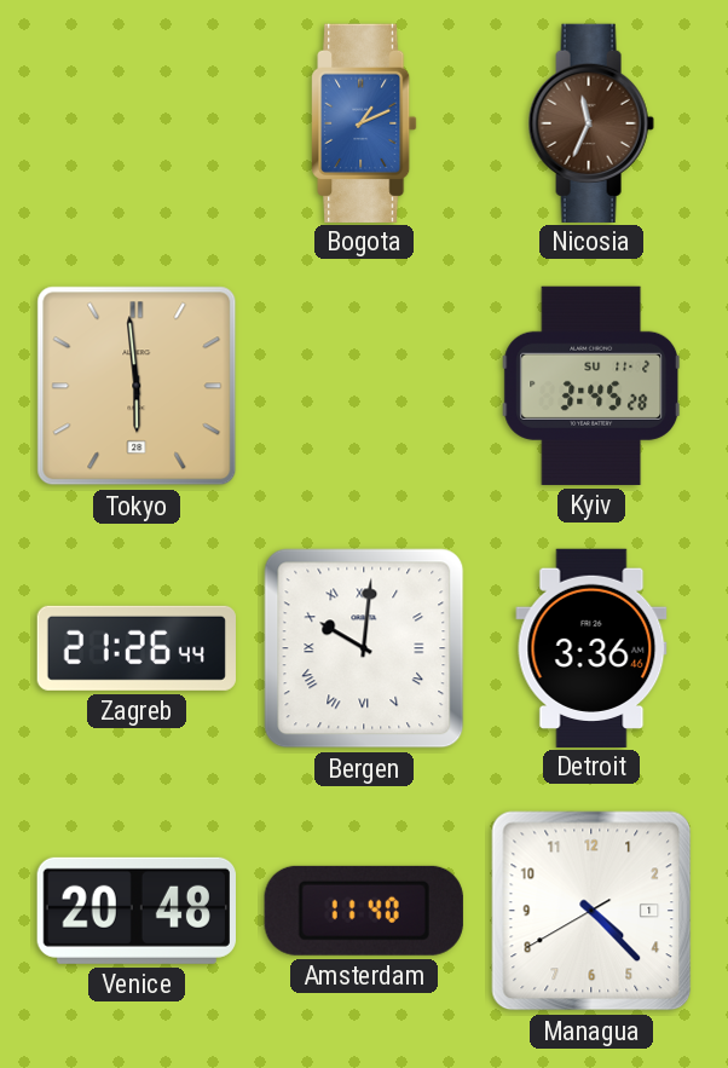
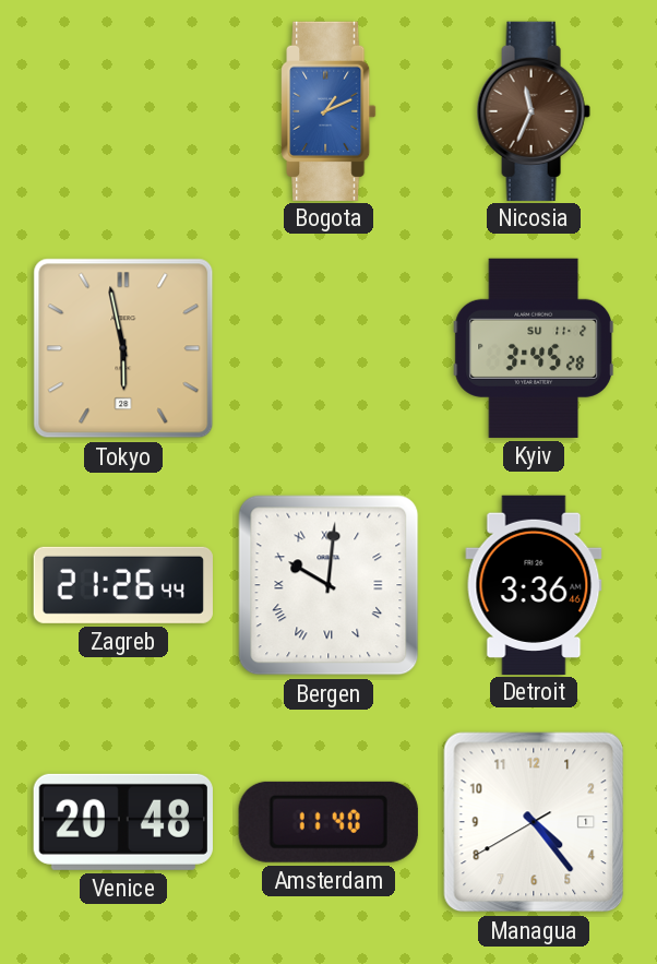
Tokyo: 5:59 -> 5:58
Managua: 4:22 -> 4:23
